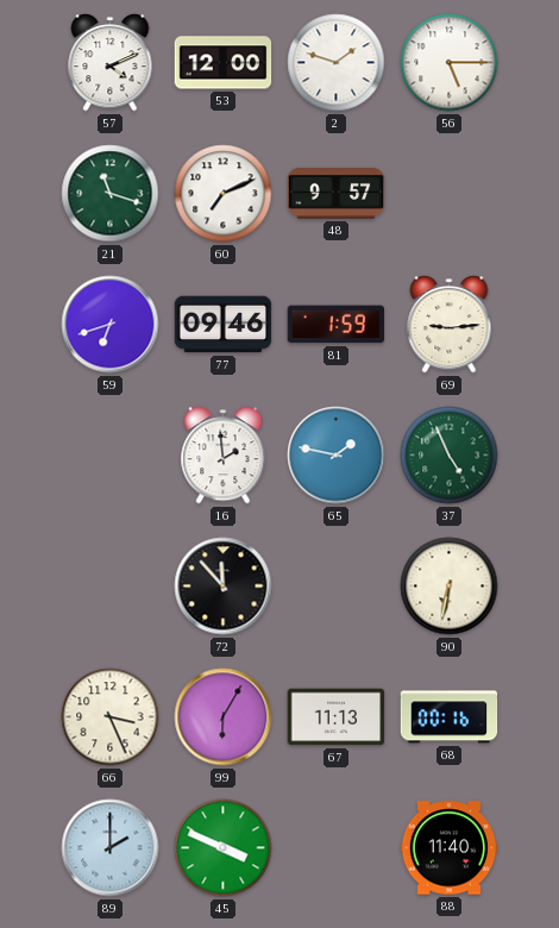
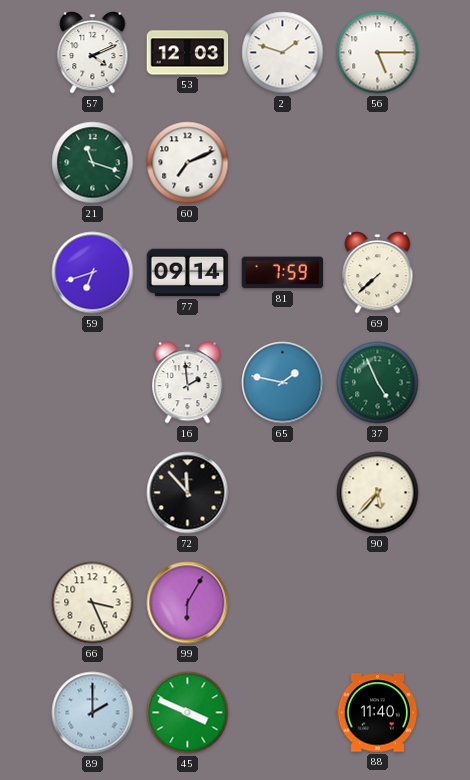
53: 12:00 -> 12:03
48: 9:57 -> none
77: 09:46 -> 09:14
81: 1:59 -> 7:59
69: 9:14 -> 7:38
90: 6:32 -> 5:37
67: 11:13 -> none
68: 00:16 -> none
